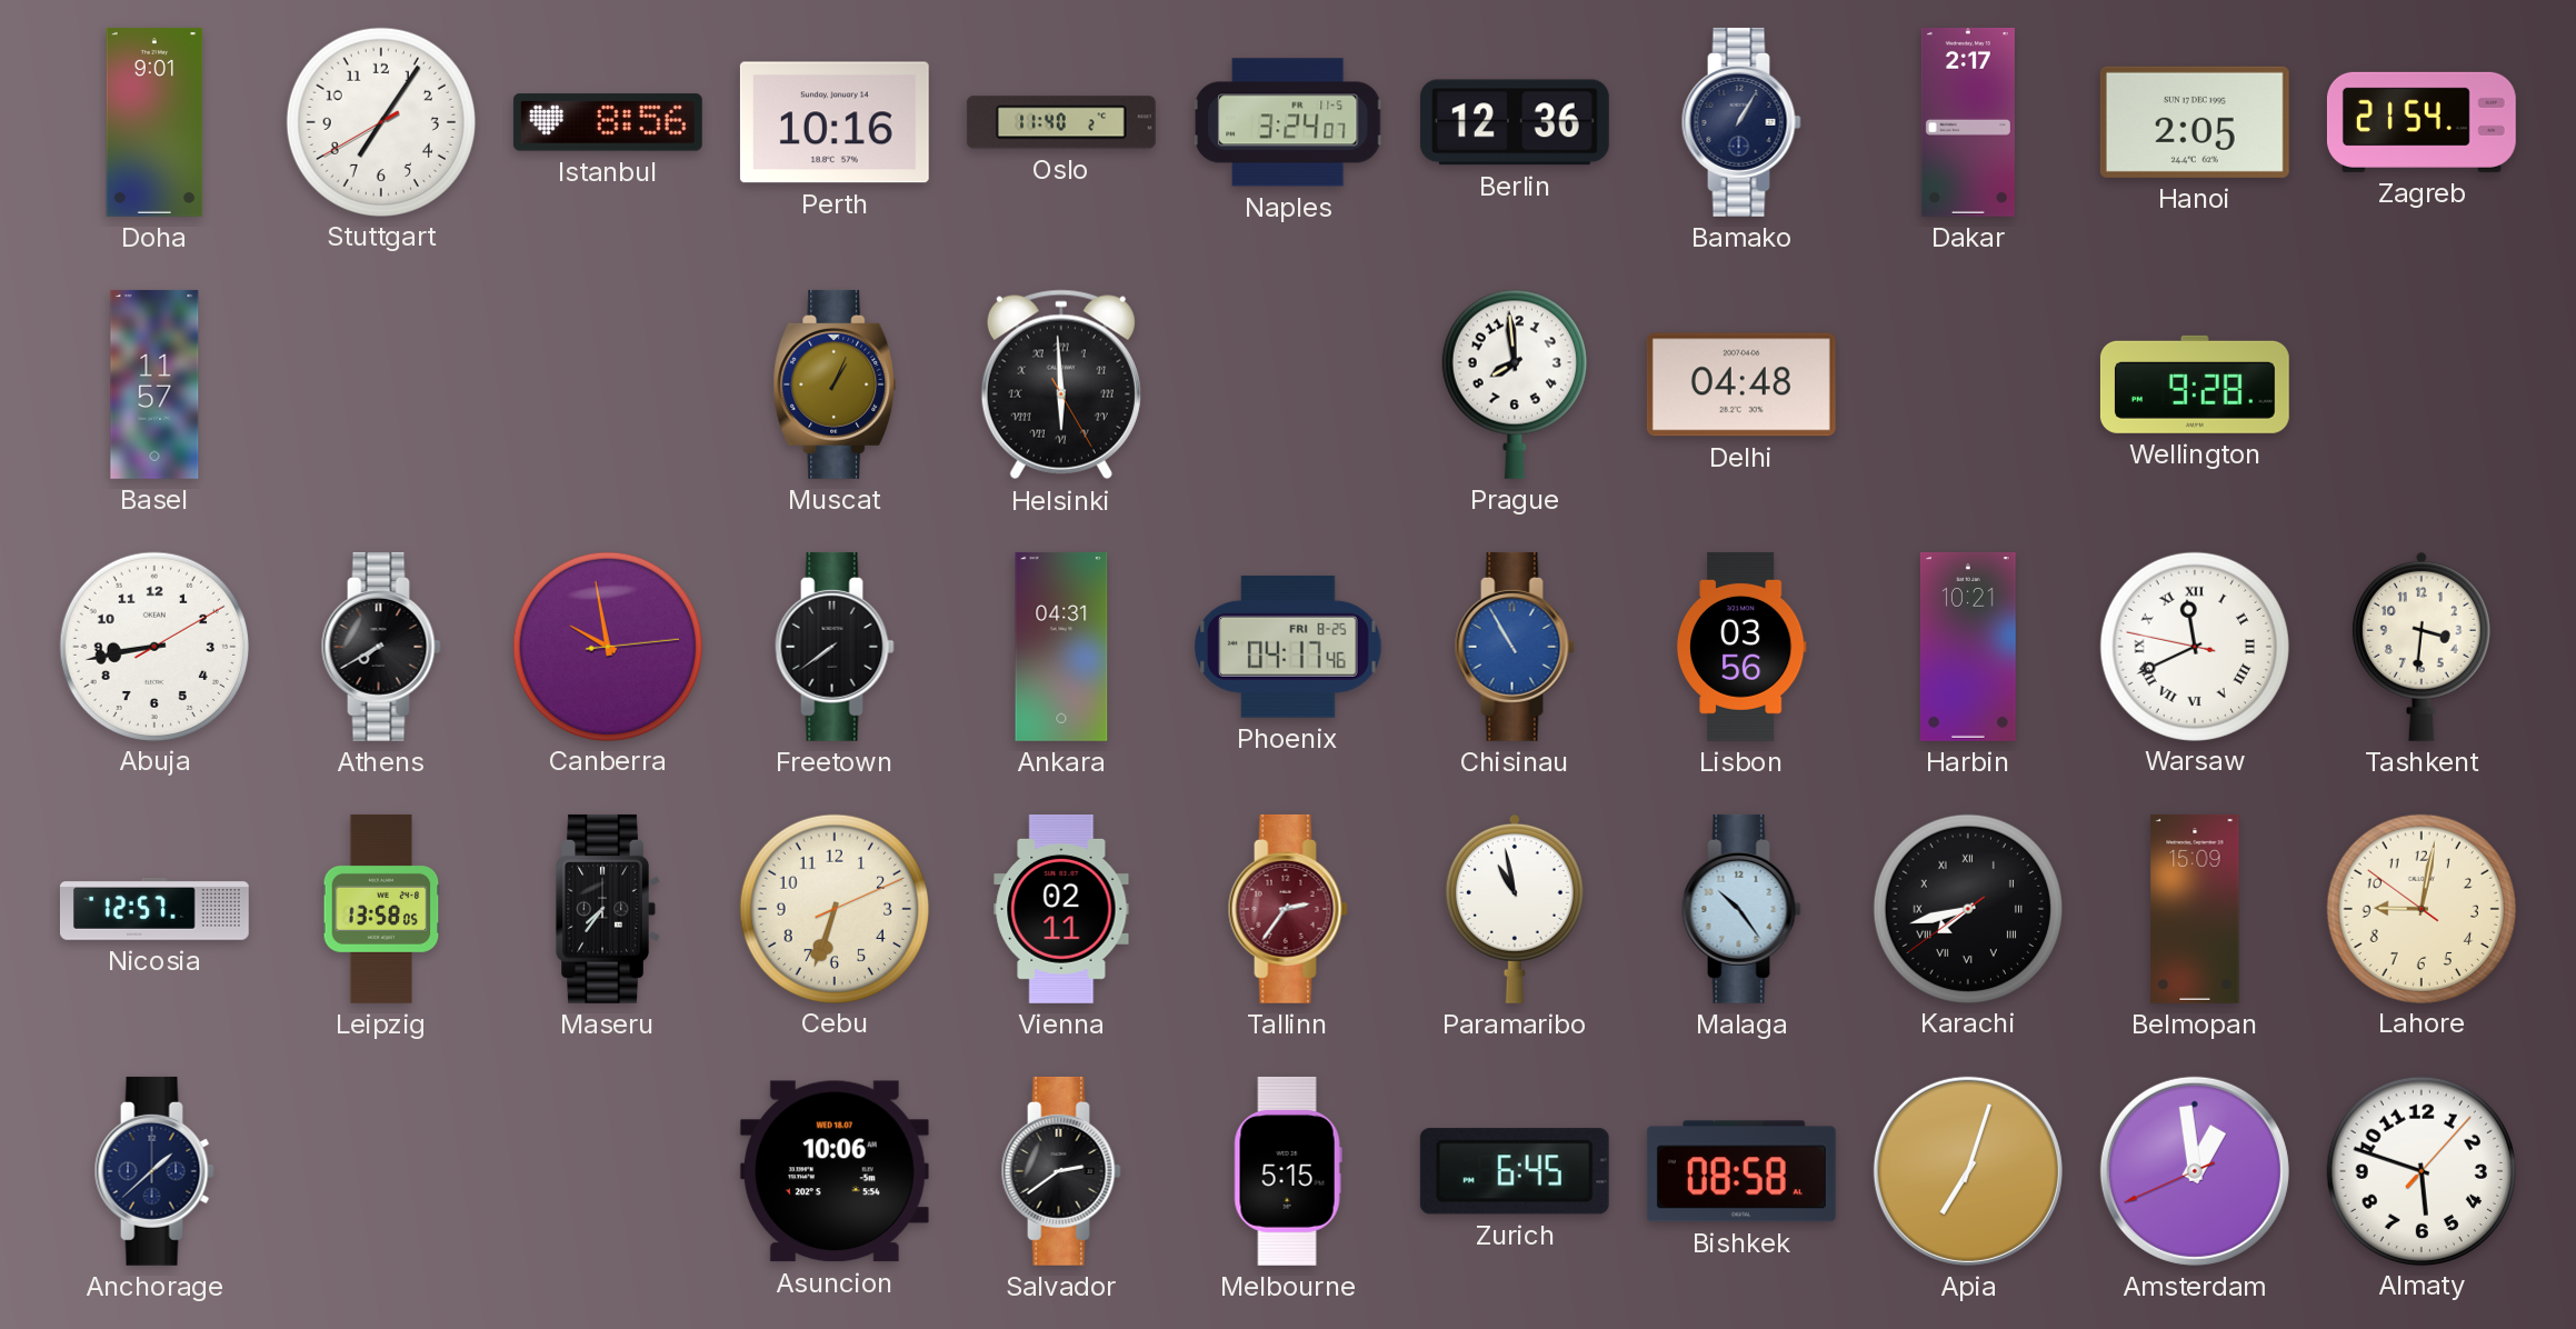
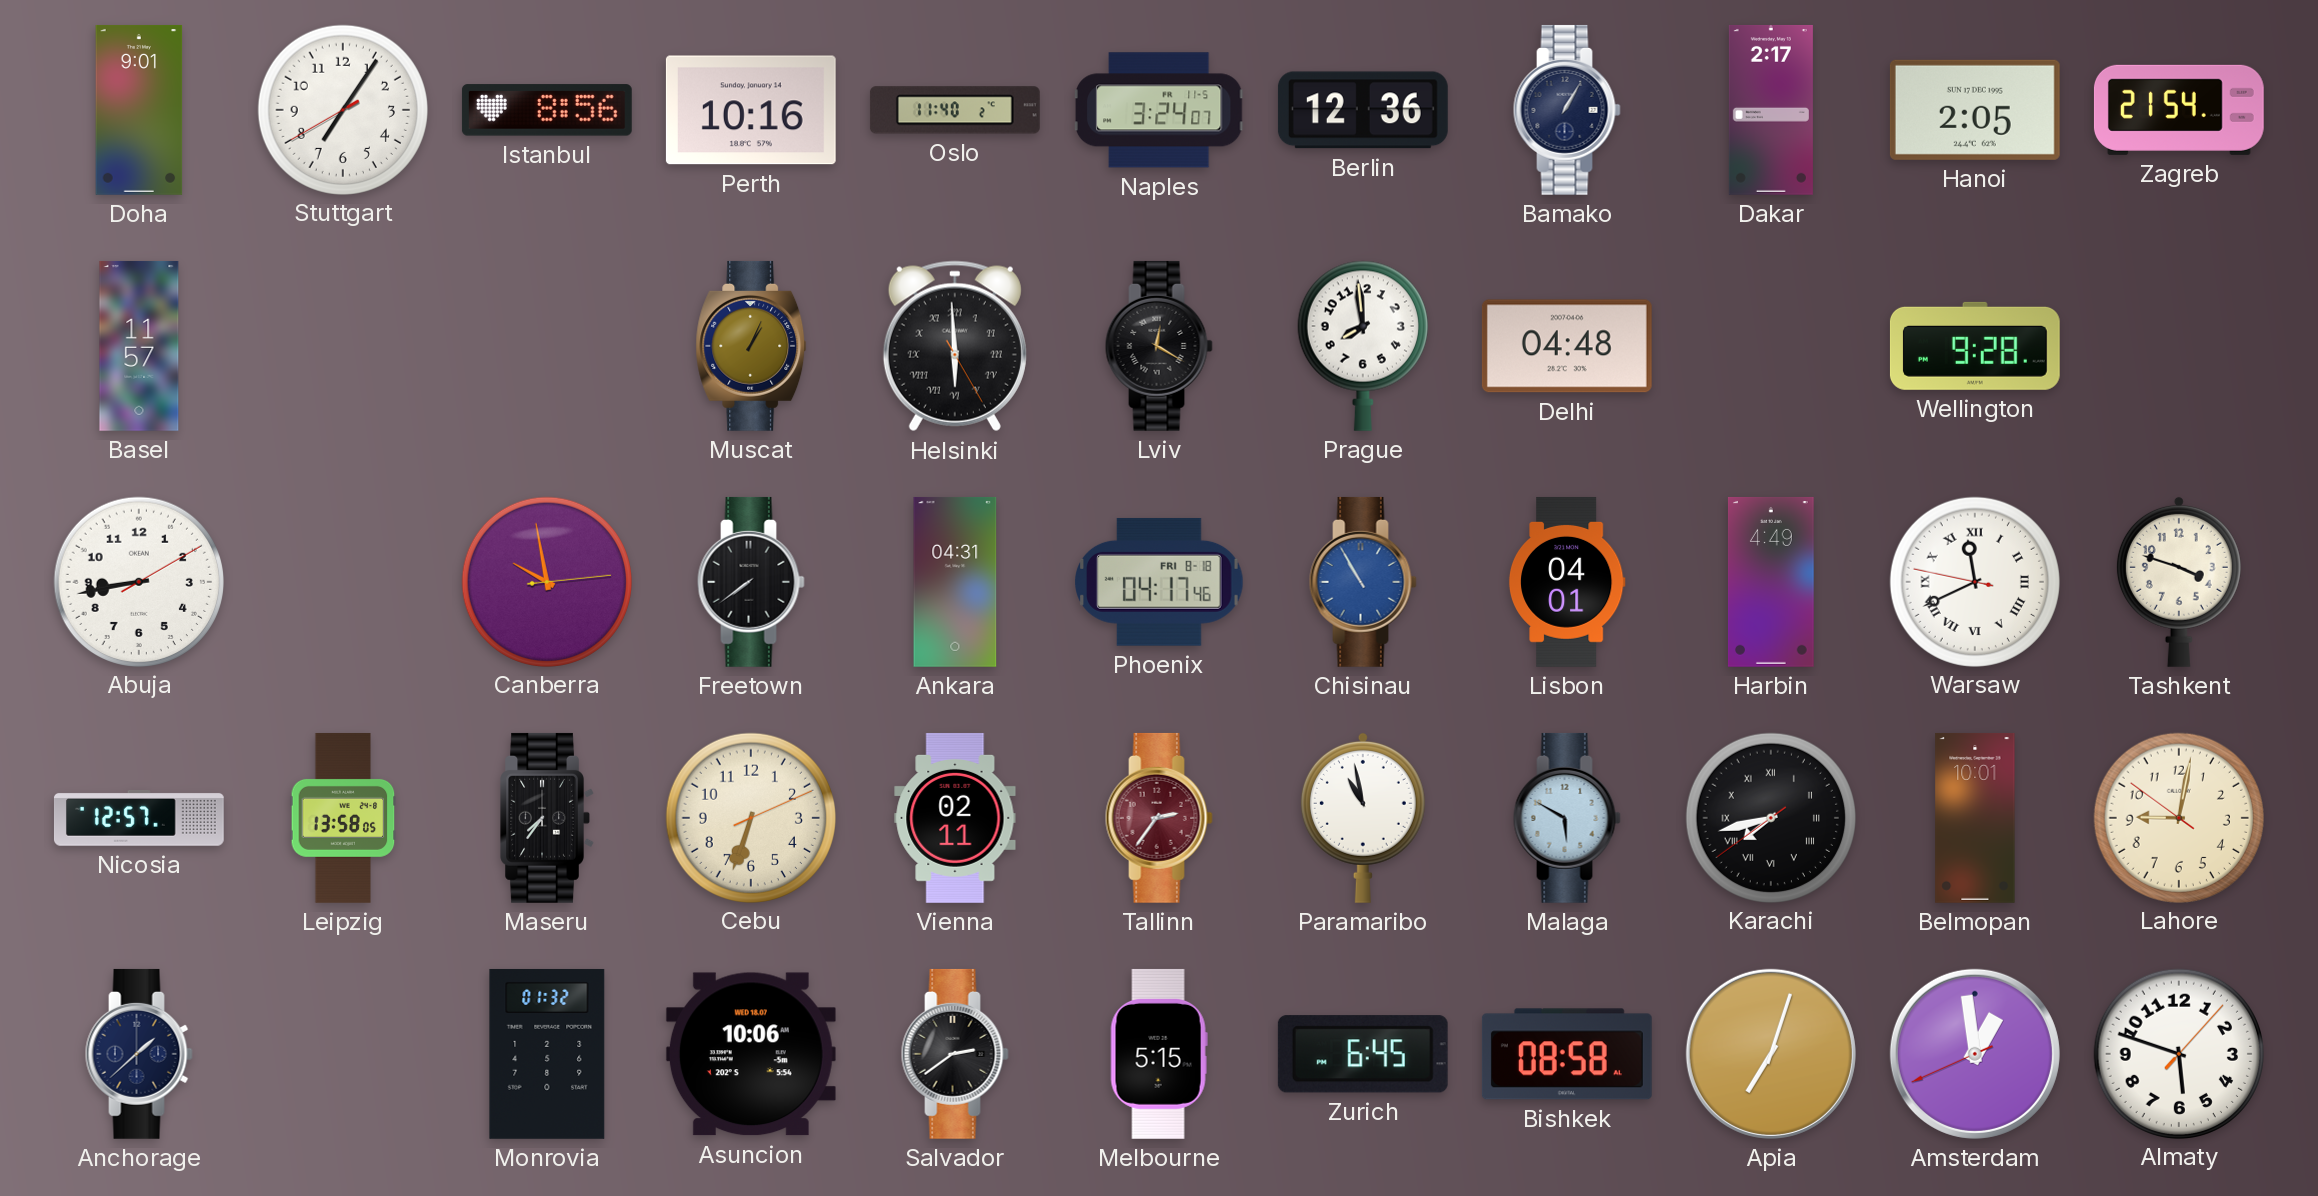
Lviv: none -> 12:20
Athens: 7:40 -> none
Phoenix date: FRI 8-25 -> FRI 8-18
Lisbon: 03:56 -> 04:01
Harbin: 10:21 -> 4:49
Tashkent: 3:31 -> 3:48
Malaga: 10:24 -> 5:50
Belmopan: 15:09 -> 10:01
Monrovia: none -> 01:32
